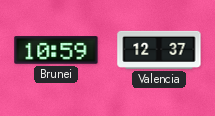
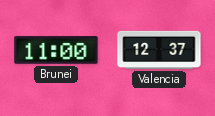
Brunei: 10:59 -> 11:00
